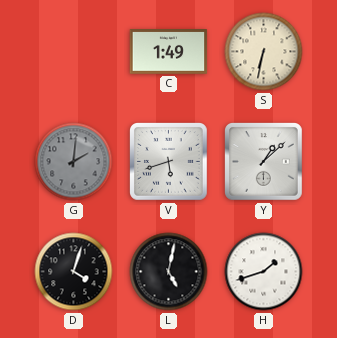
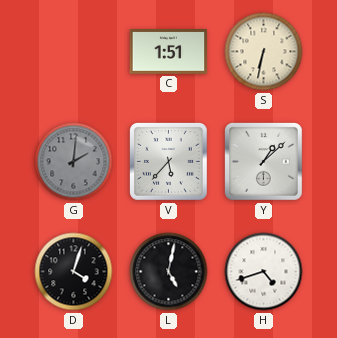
C: 1:49 -> 1:51
V: 5:42 -> 5:37
H: 1:42 -> 4:42
